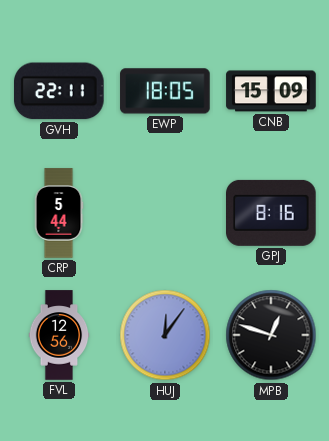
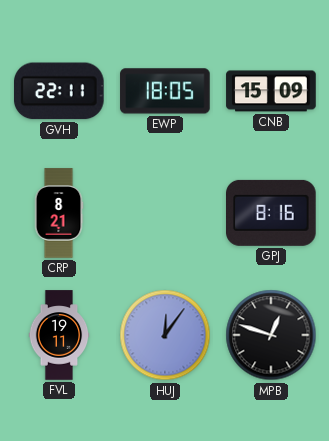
CRP: 5:44 -> 8:21
FVL: 12:56 -> 19:11
